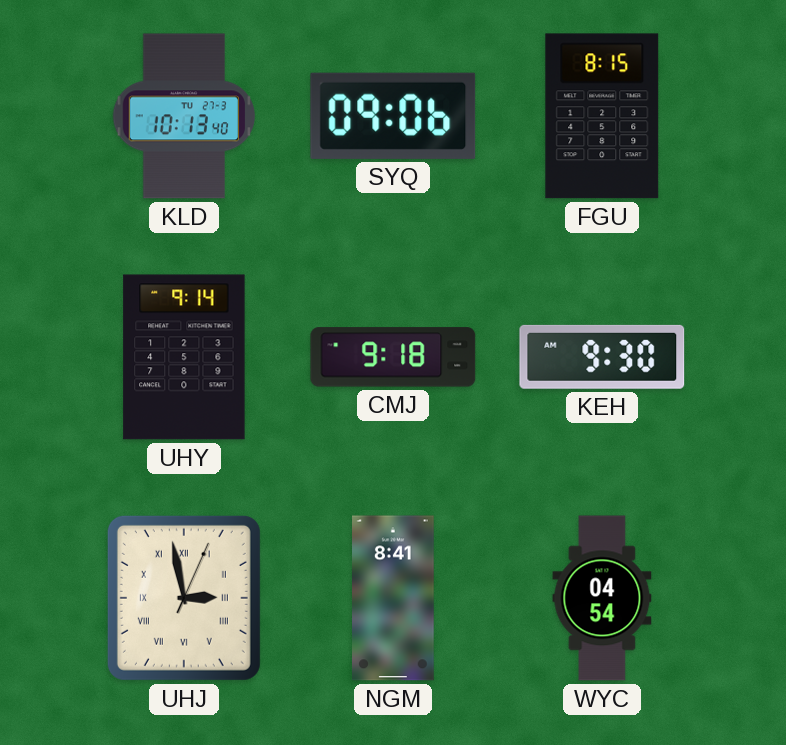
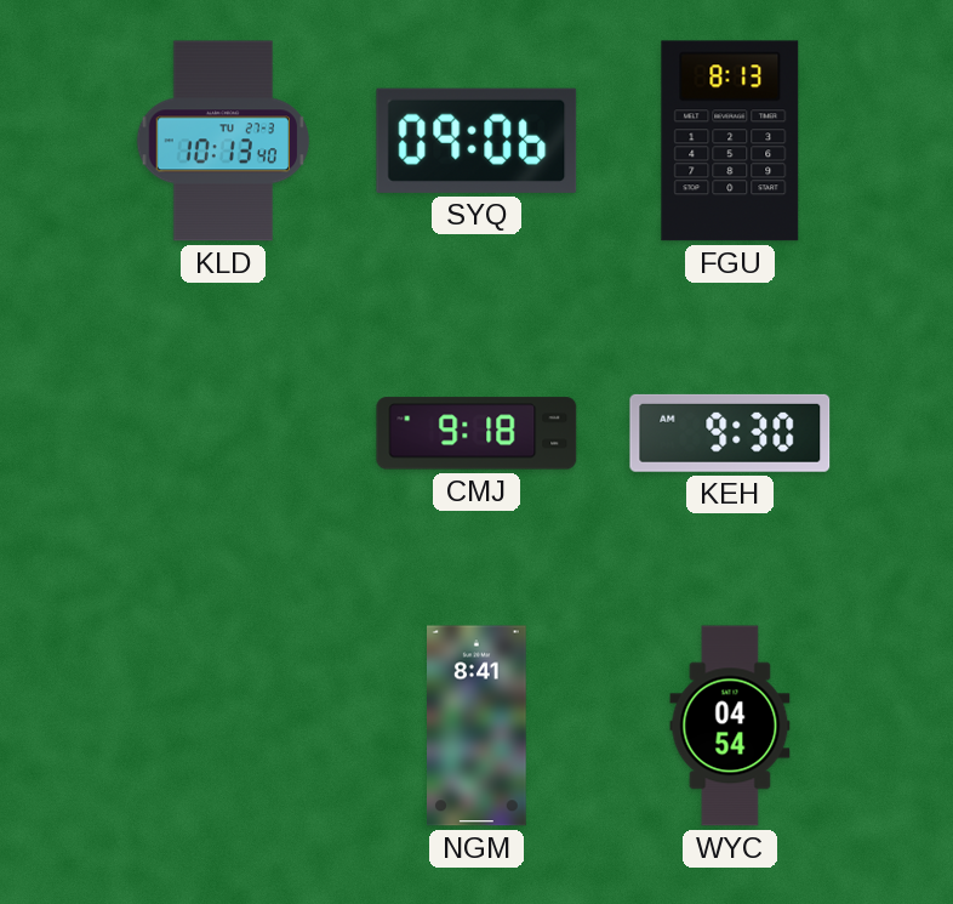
FGU: 8:15 -> 8:13
UHY: 9:14 -> none
UHJ: 2:58 -> none
